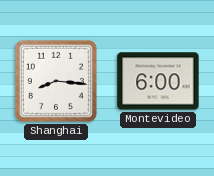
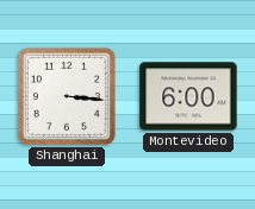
Shanghai: 8:16 -> 3:16
